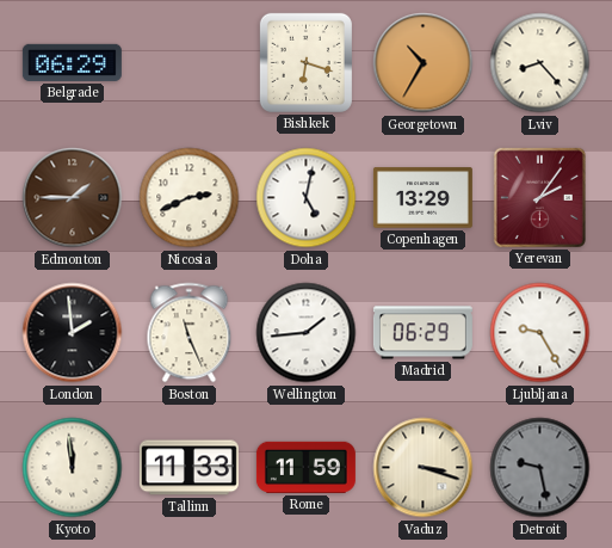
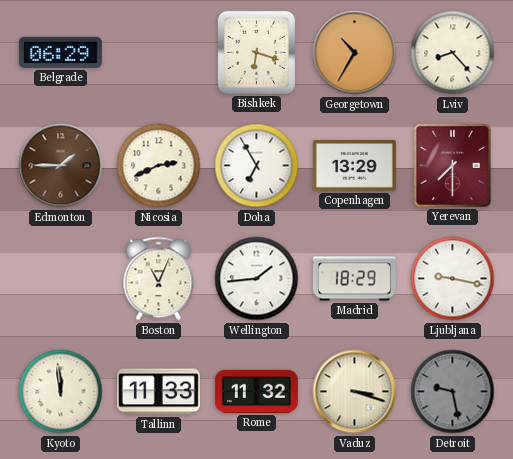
Doha: 5:02 -> 6:55
Yerevan: 2:06 -> 7:30
London: 1:59 -> none
Boston: 11:26 -> 11:04
Madrid: 06:29 -> 18:29
Ljubljana: 9:25 -> 9:17
Rome: 11:59 -> 11:32
